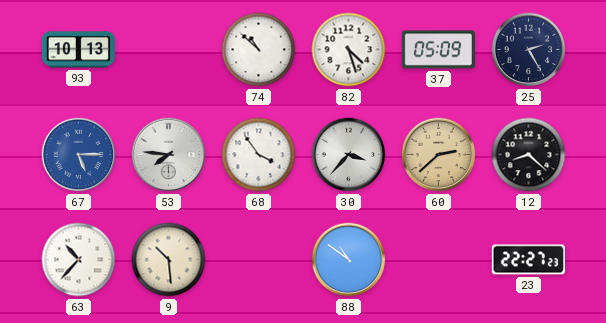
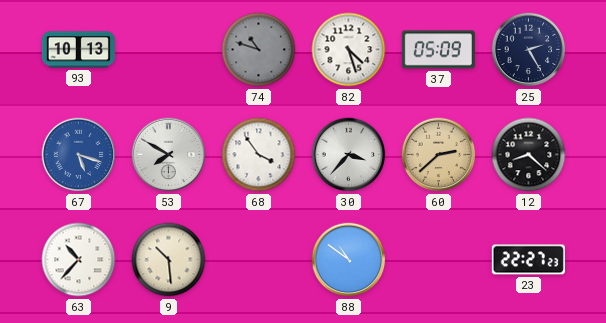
74: 10:52 -> 10:48
74 dial: white -> grey
67: 5:15 -> 5:18
53: 7:46 -> 7:50
